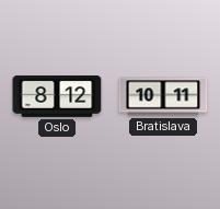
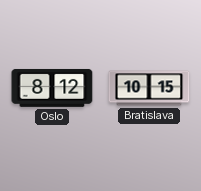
Bratislava: 10:11 -> 10:15
